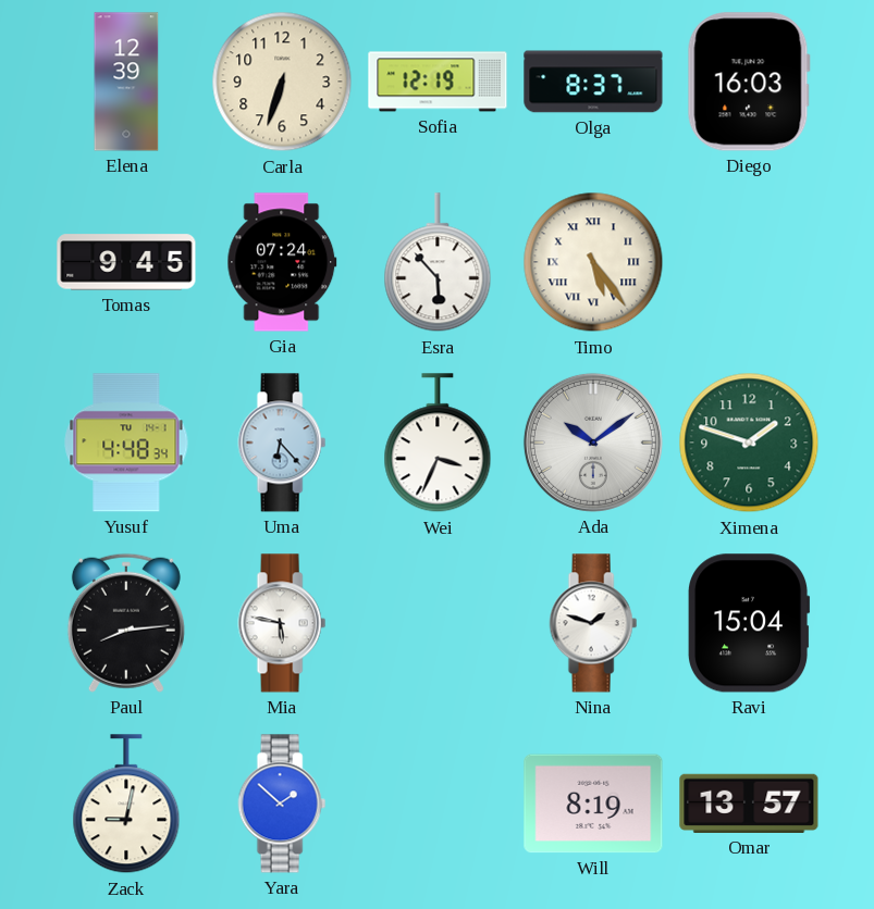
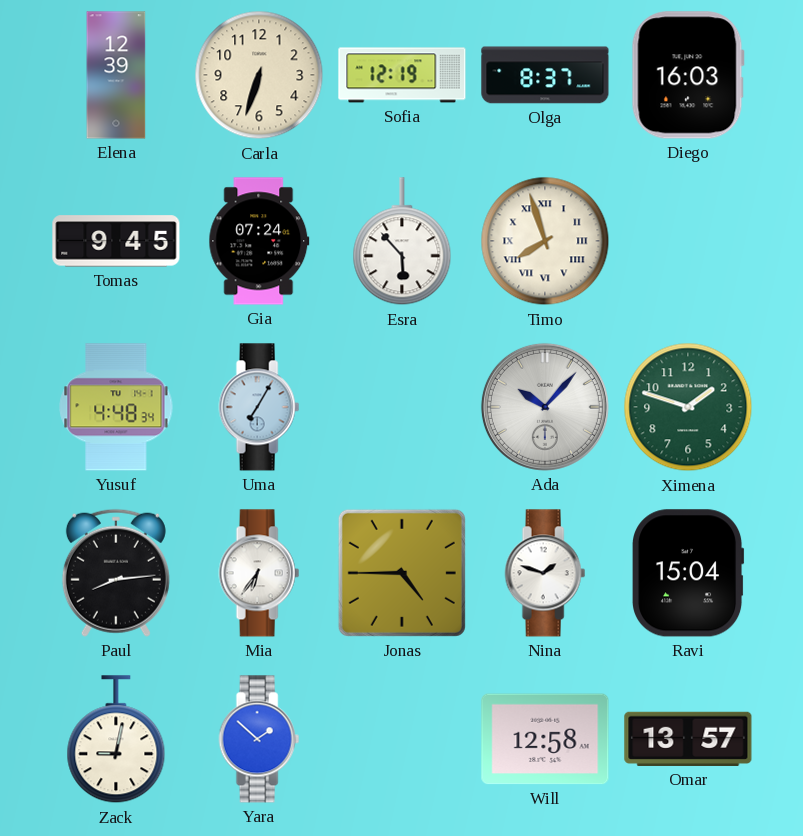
Timo: 5:24 -> 7:57
Uma: 6:23 -> 7:05
Wei: 3:34 -> none
Ada: 10:09 -> 10:07
Mia: 5:47 -> 6:36
Jonas: none -> 4:45
Will: 8:19 -> 12:58
